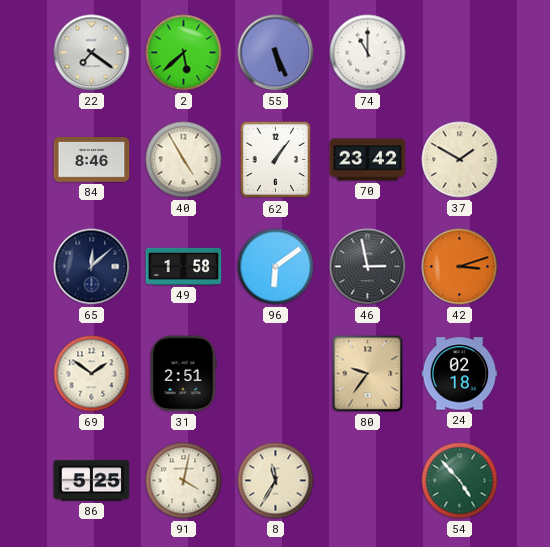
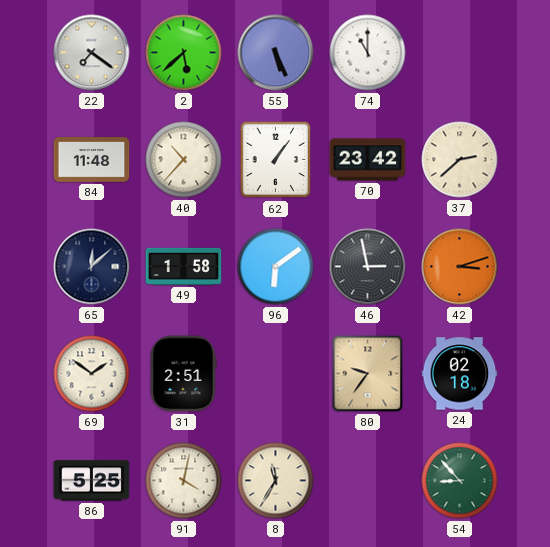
84: 8:46 -> 11:48
40: 4:55 -> 10:37
37: 1:50 -> 2:38
54: 4:53 -> 8:53
